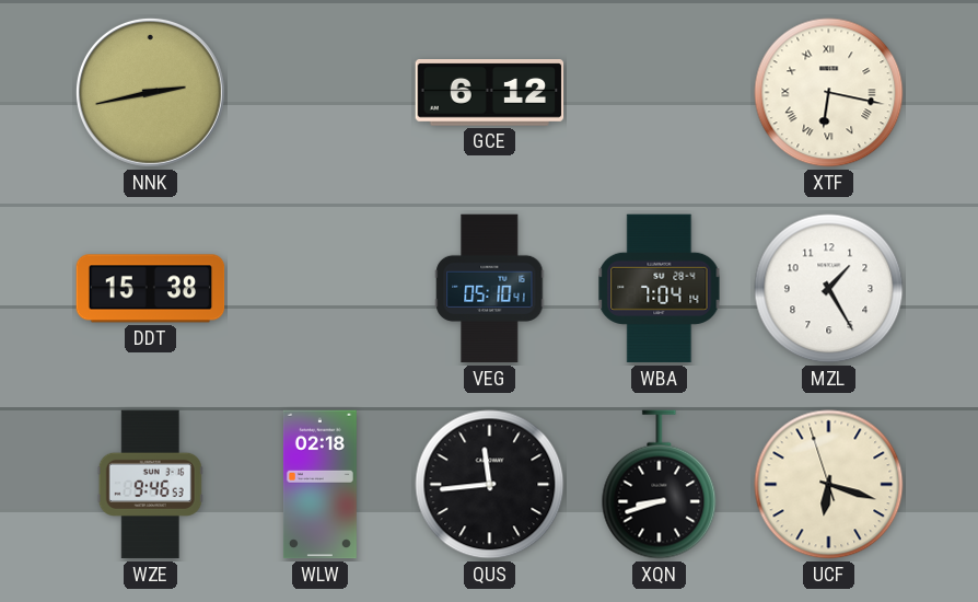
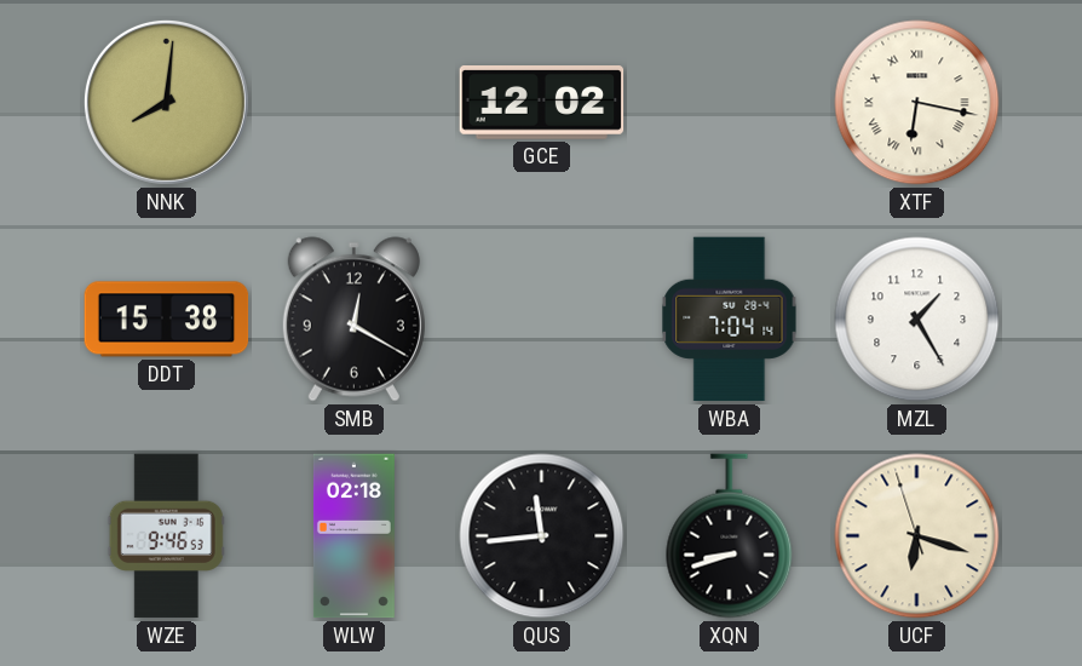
NNK: 2:43 -> 8:01
GCE: 6:12 -> 12:02
SMB: none -> 12:20
VEG: 05:10 -> none
